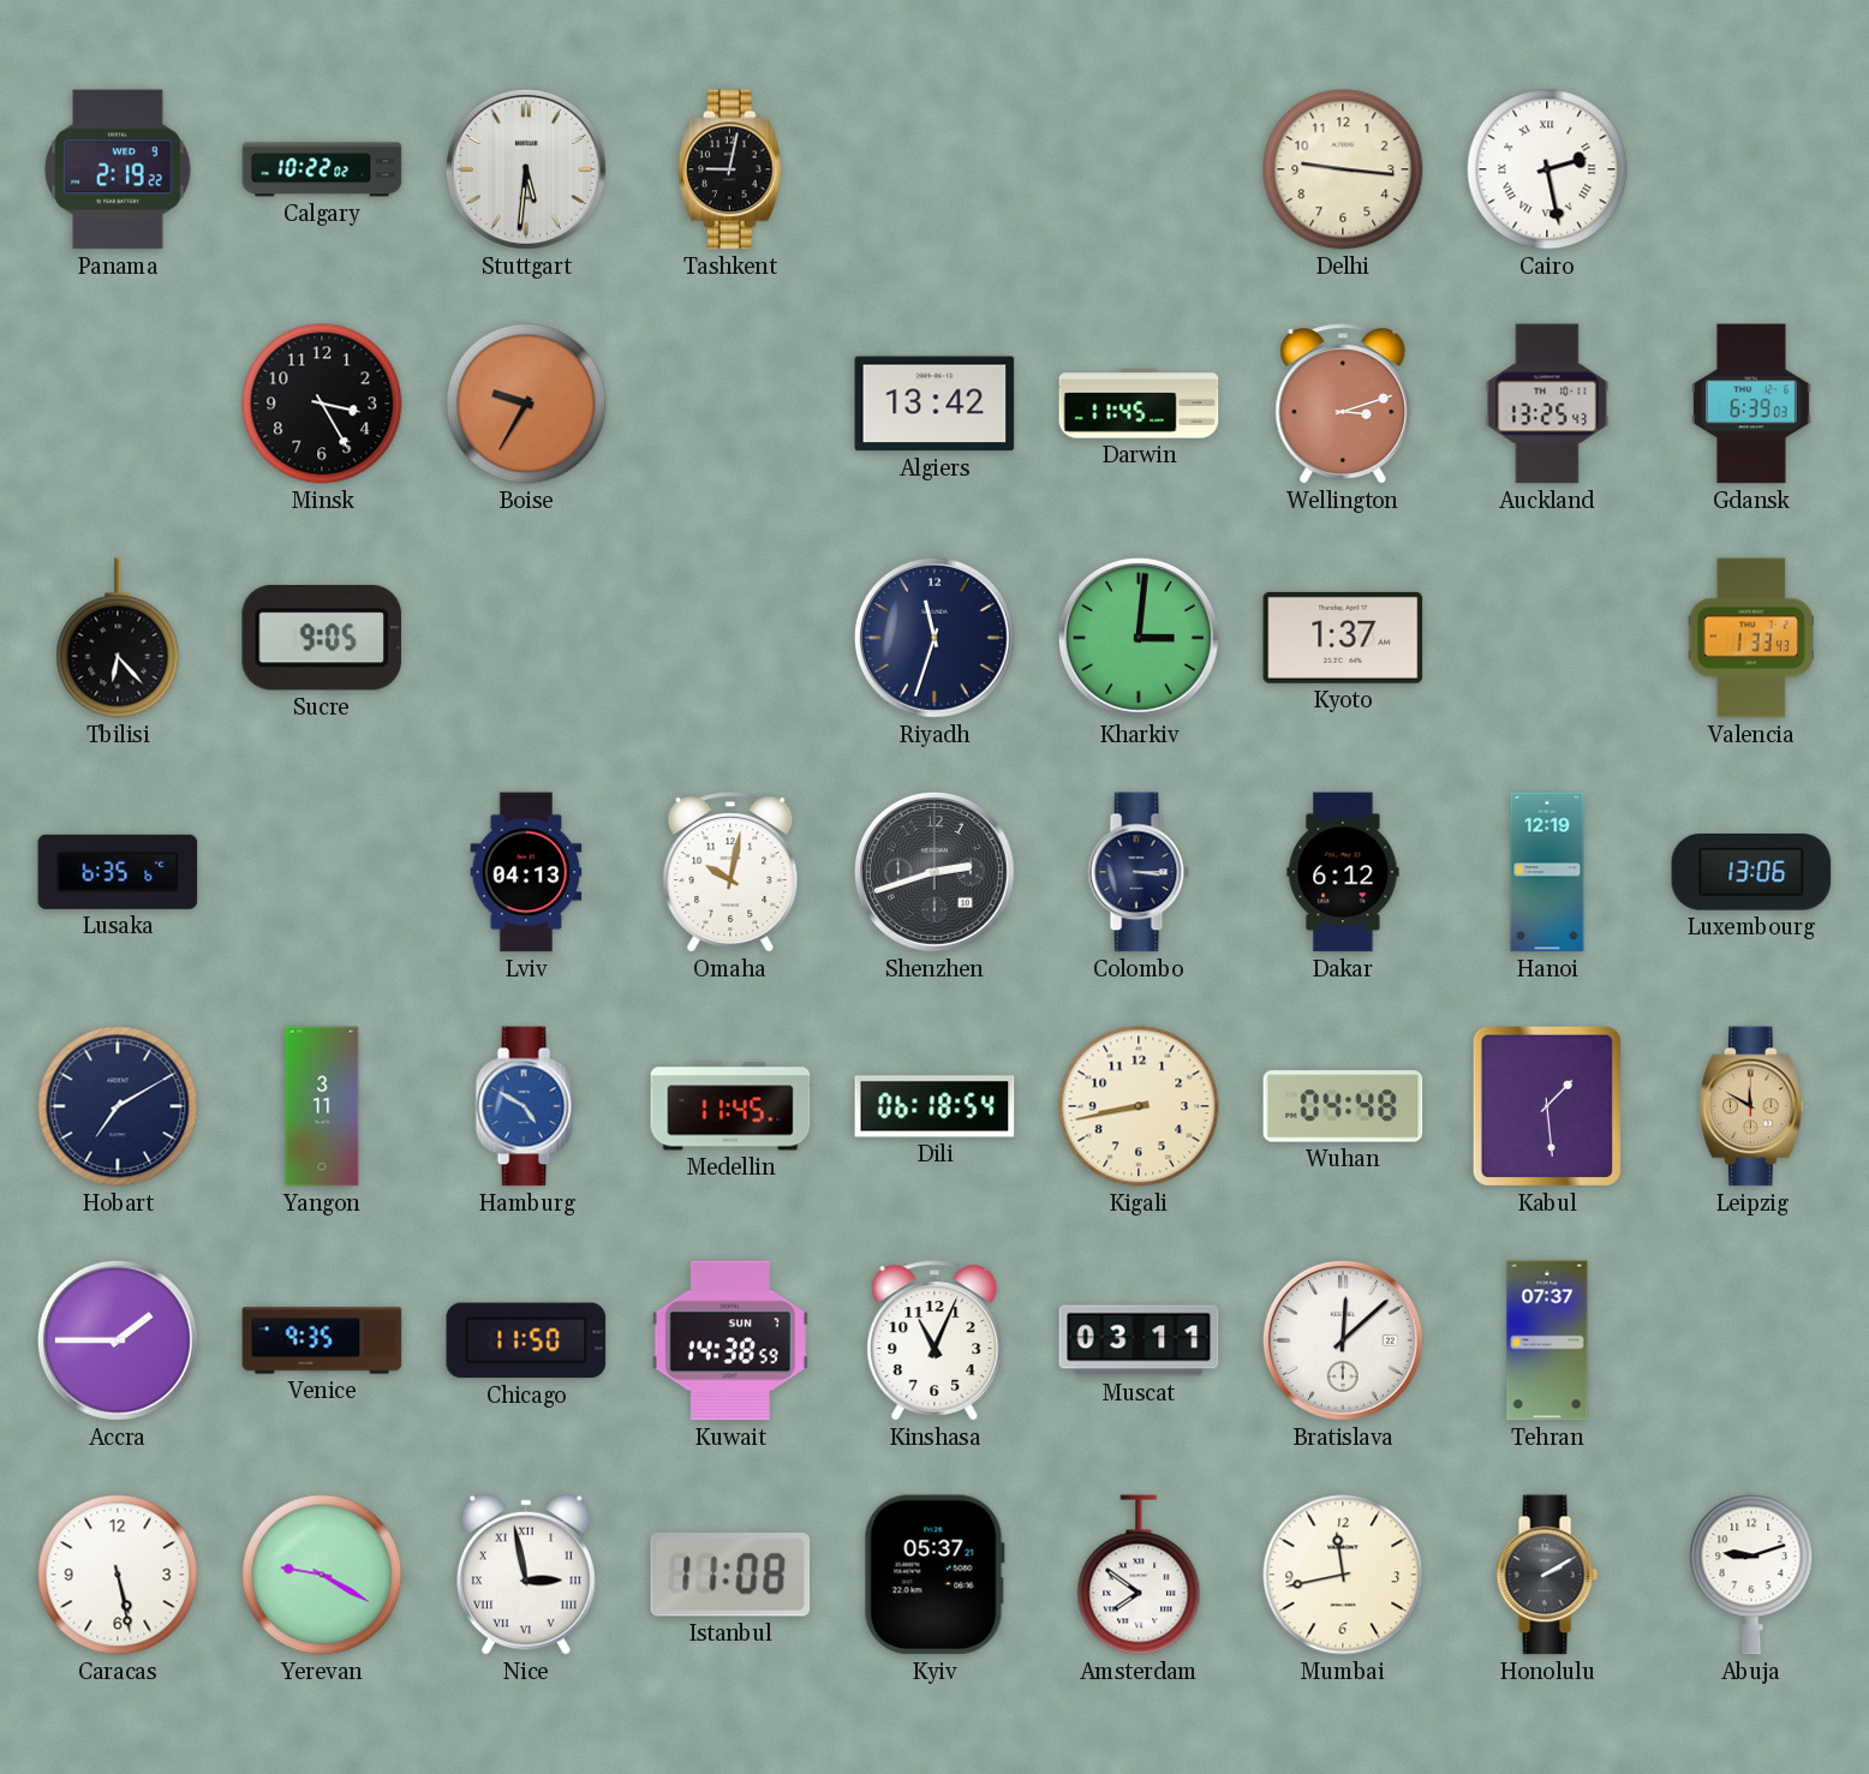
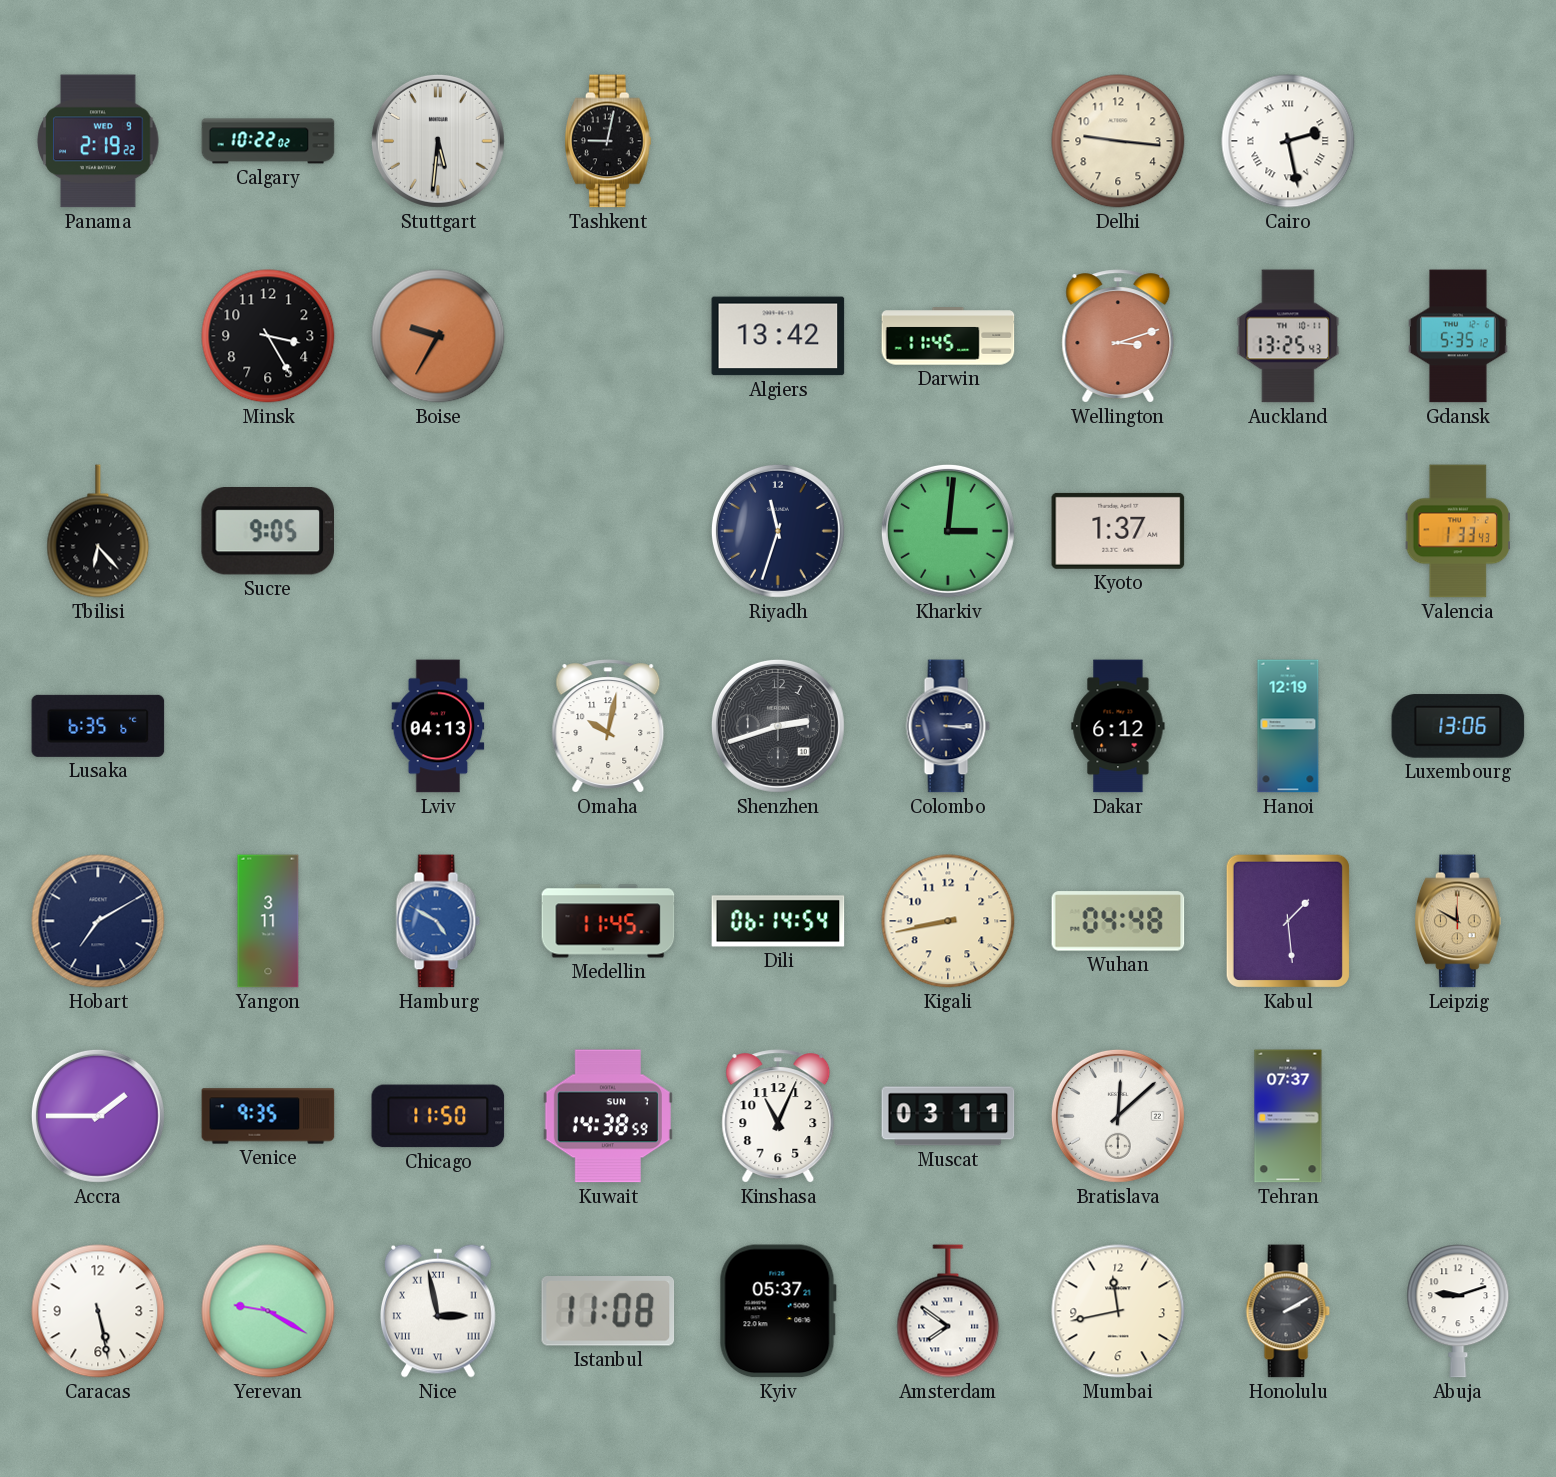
Gdansk: 6:39 -> 5:35
Dili: 06:18 -> 06:14
